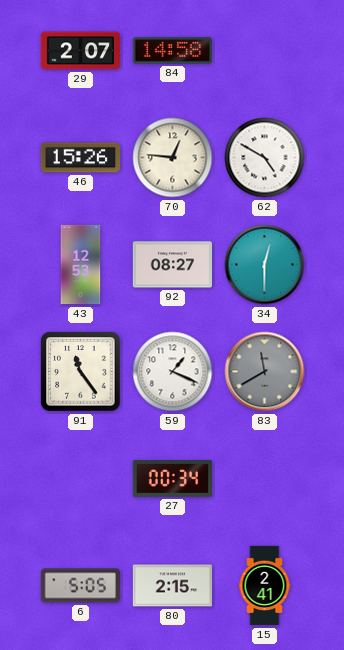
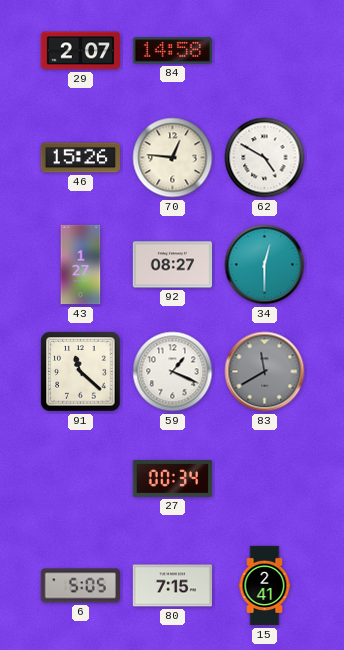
43: 12:53 -> 1:27
91: 11:24 -> 11:22
80: 2:15 -> 7:15
